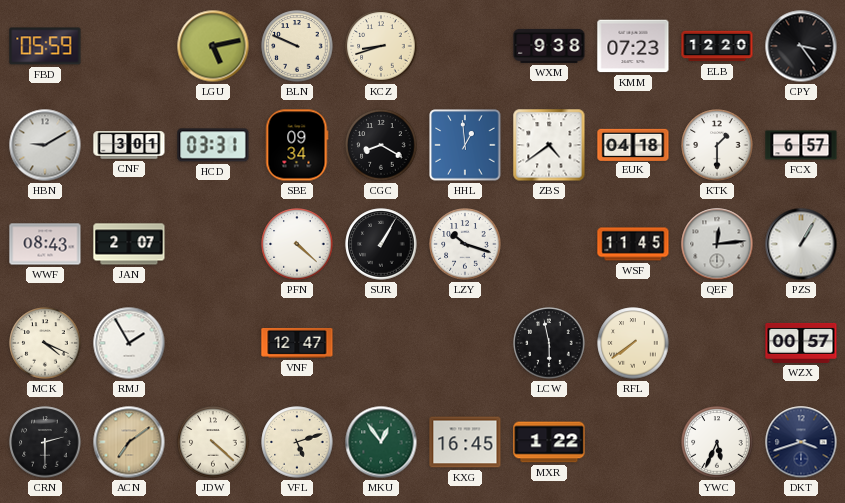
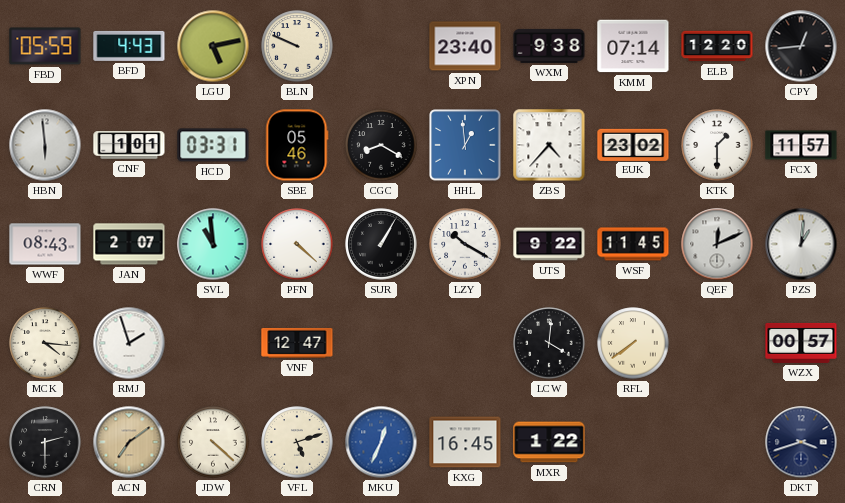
BFD: none -> 4:43
KCZ: 8:42 -> none
XPN: none -> 23:40
KMM: 07:23 -> 07:14
CPY: 3:24 -> 12:44
HBN: 9:10 -> 5:59
CNF: 3:01 -> 1:01
SBE: 09:34 -> 05:46
ZBS: 4:39 -> 4:37
EUK: 04:18 -> 23:02
FCX: 6:57 -> 11:57
SVL: none -> 10:59
LZY: 10:18 -> 10:20
UTS: none -> 9:22
QEF: 12:14 -> 12:11
PZS: 1:05 -> 1:01
MCK: 4:19 -> 4:16
RMJ: 1:55 -> 1:57
LCW: 5:58 -> 4:01
MKU: 12:54 -> 12:34
MKU dial: green -> blue
YWC: 5:34 -> none
